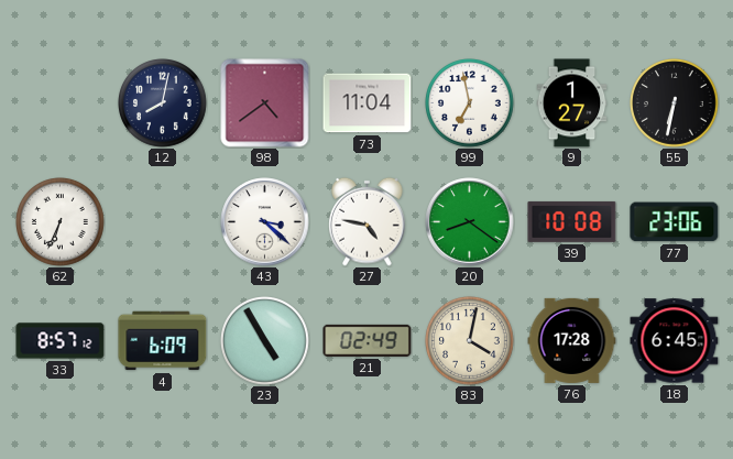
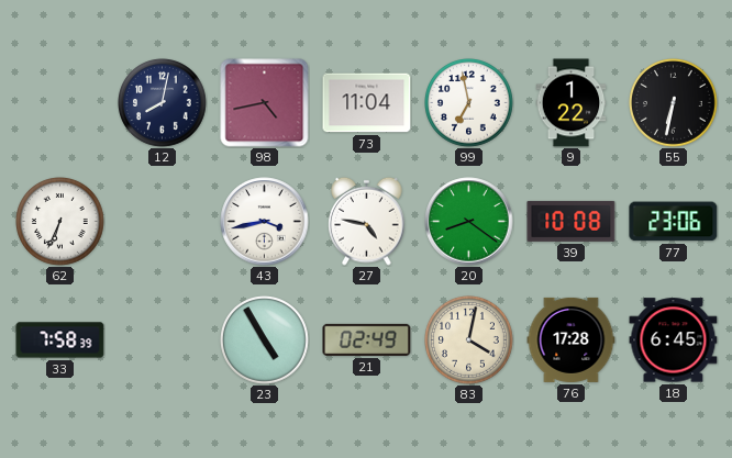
98: 4:39 -> 4:43
9: 1:27 -> 1:22
43: 3:22 -> 3:43
33: 8:57 -> 7:58
4: 6:09 -> none
